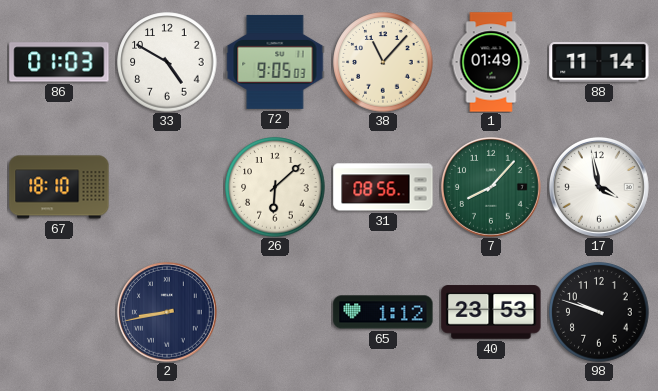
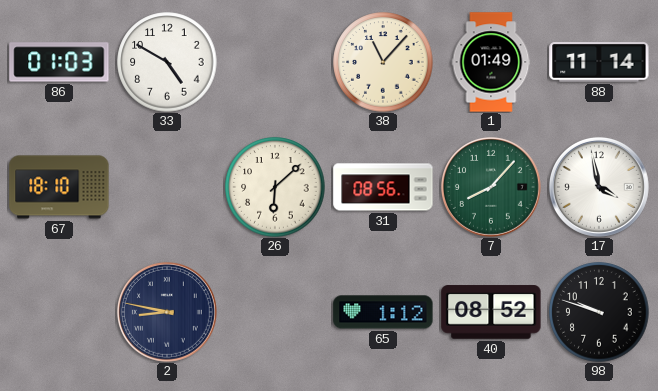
72: 9:05 -> none
2: 8:43 -> 8:47
40: 23:53 -> 08:52
